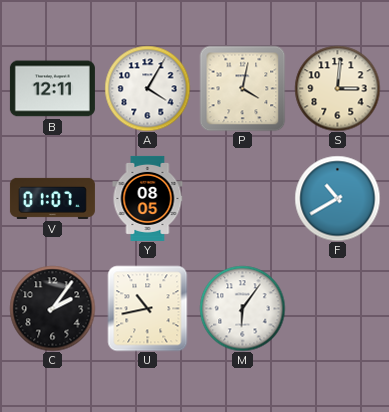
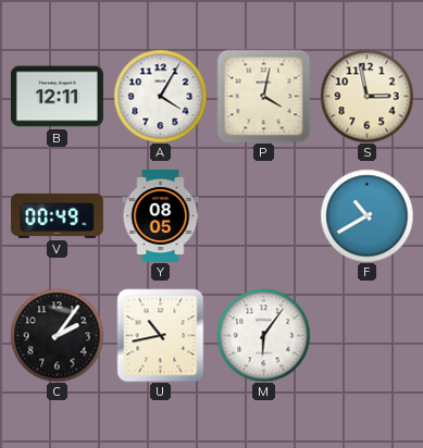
S: 3:01 -> 2:58
V: 01:07 -> 00:49
